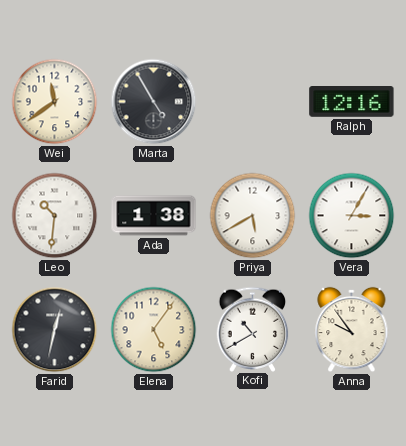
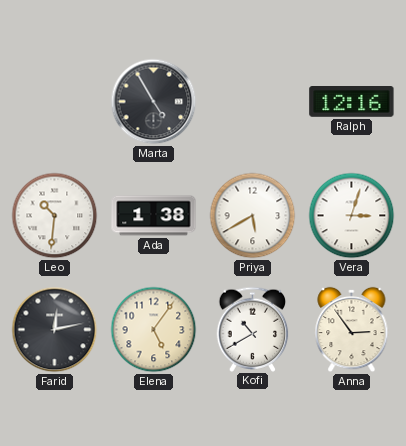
Wei: 11:39 -> none
Vera: 3:05 -> 3:03
Farid: 12:32 -> 12:13
Anna: 9:54 -> 2:54
